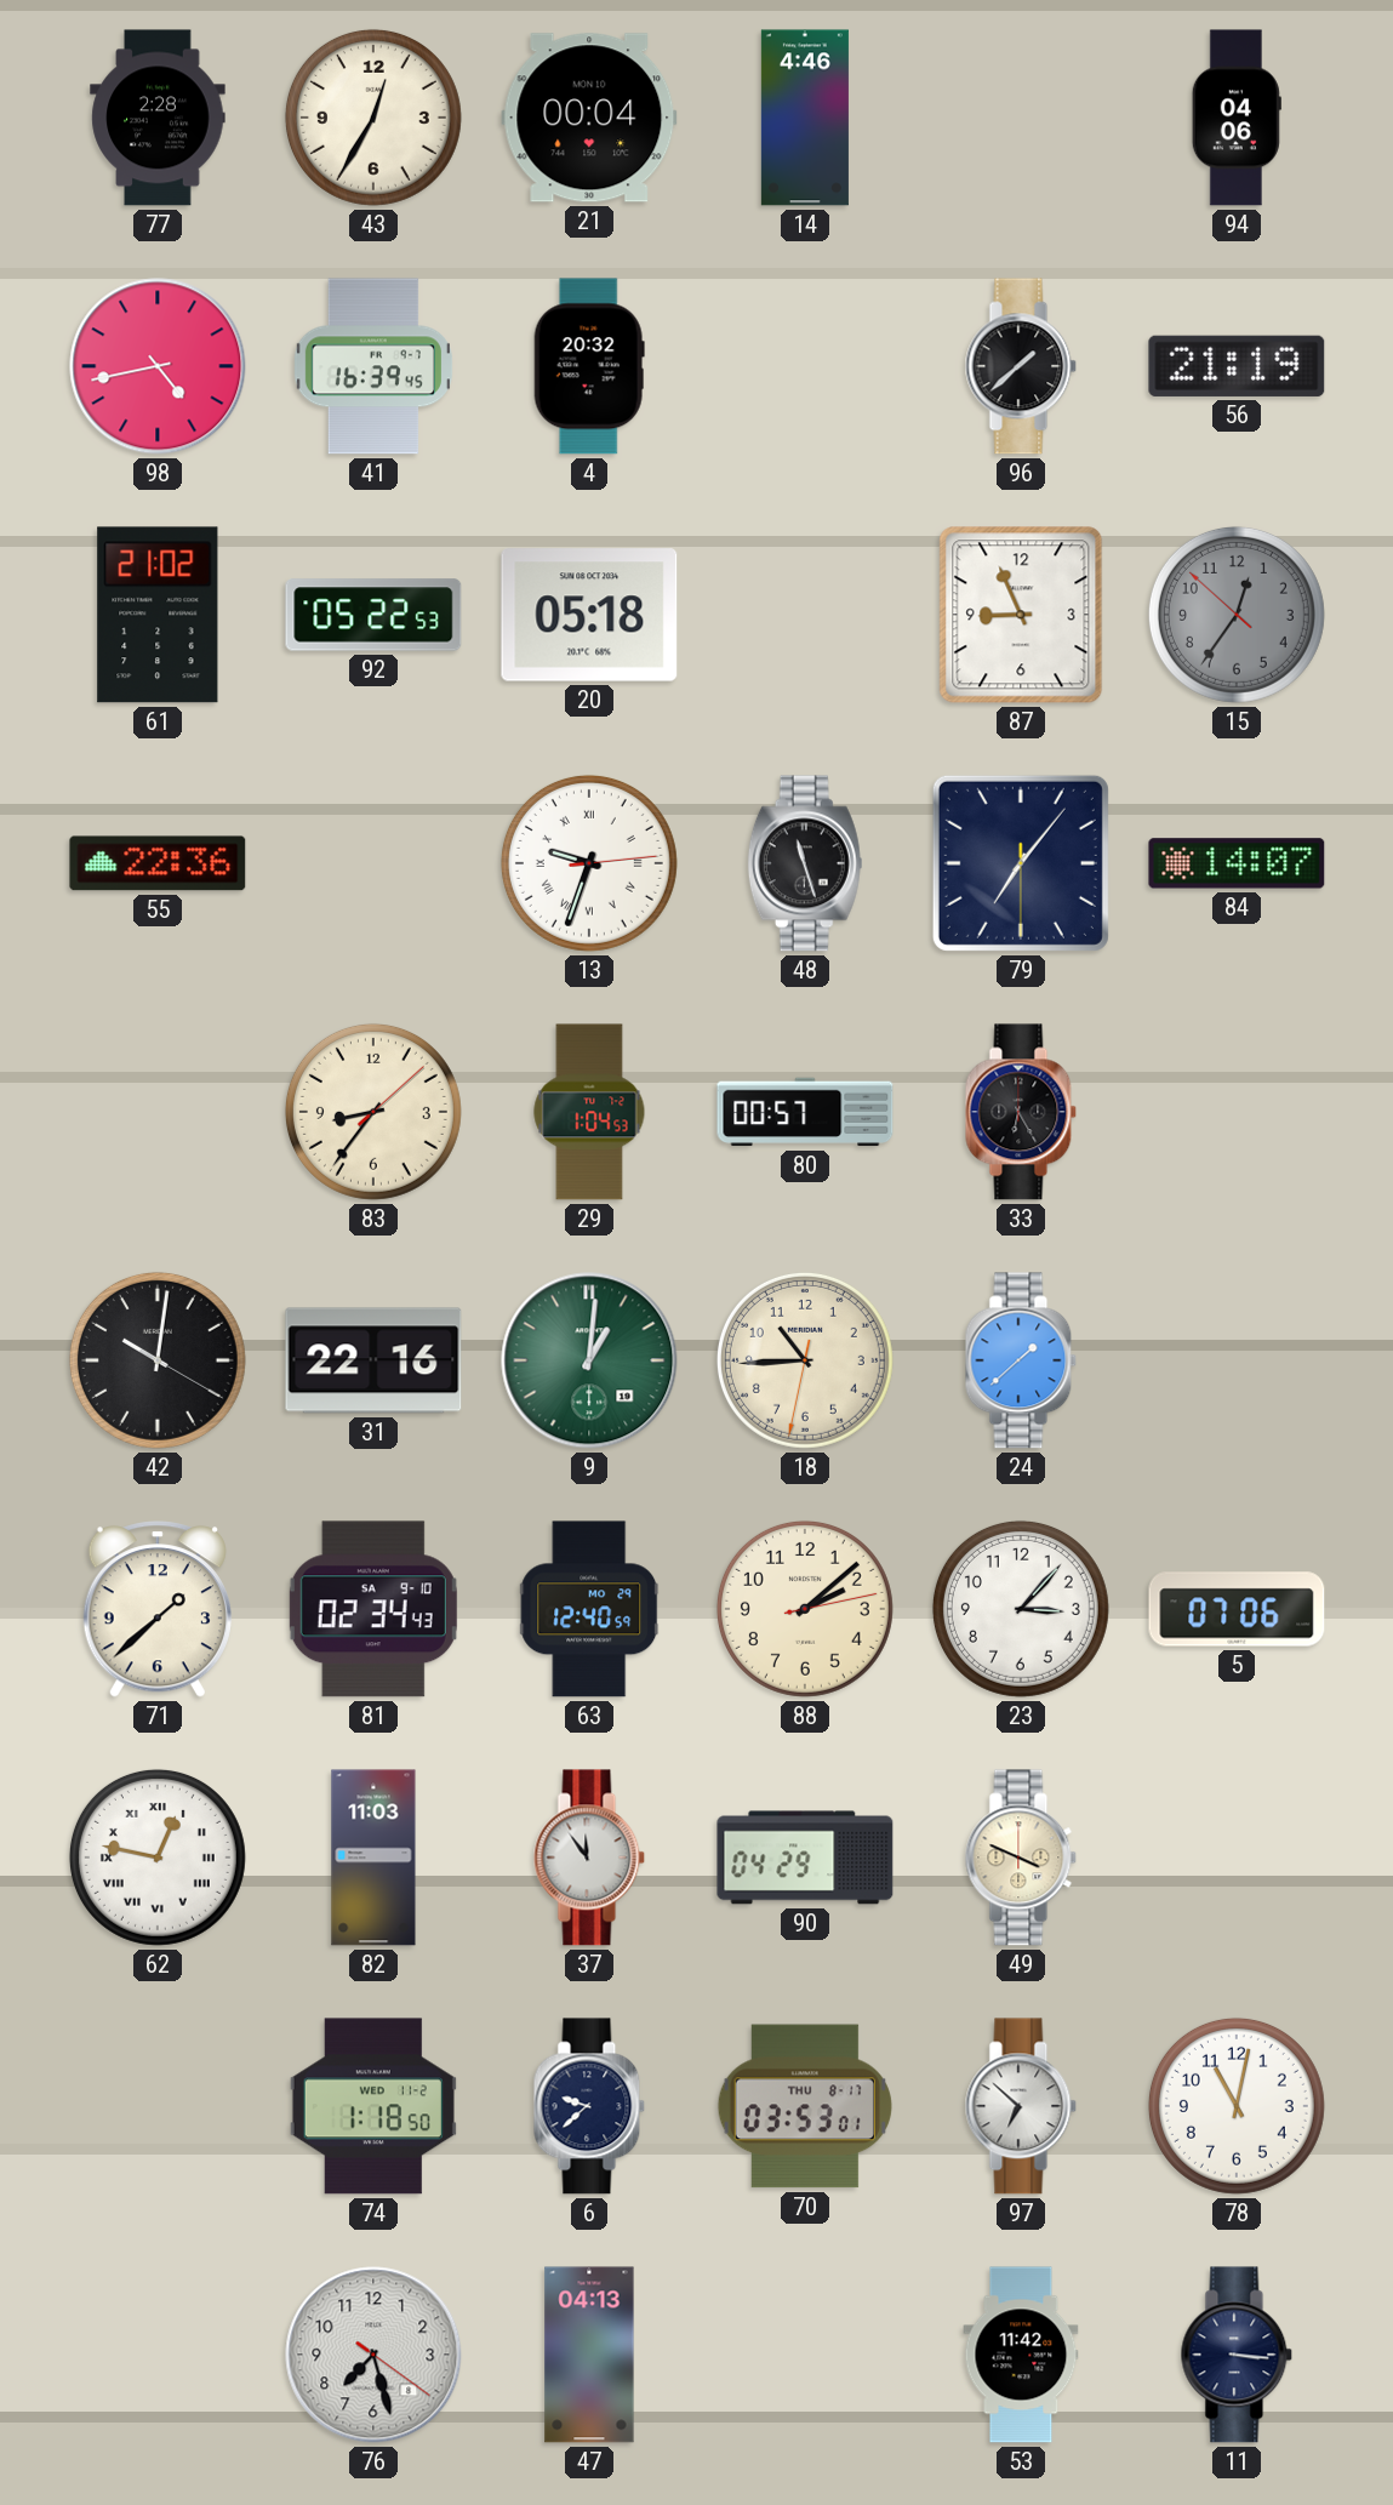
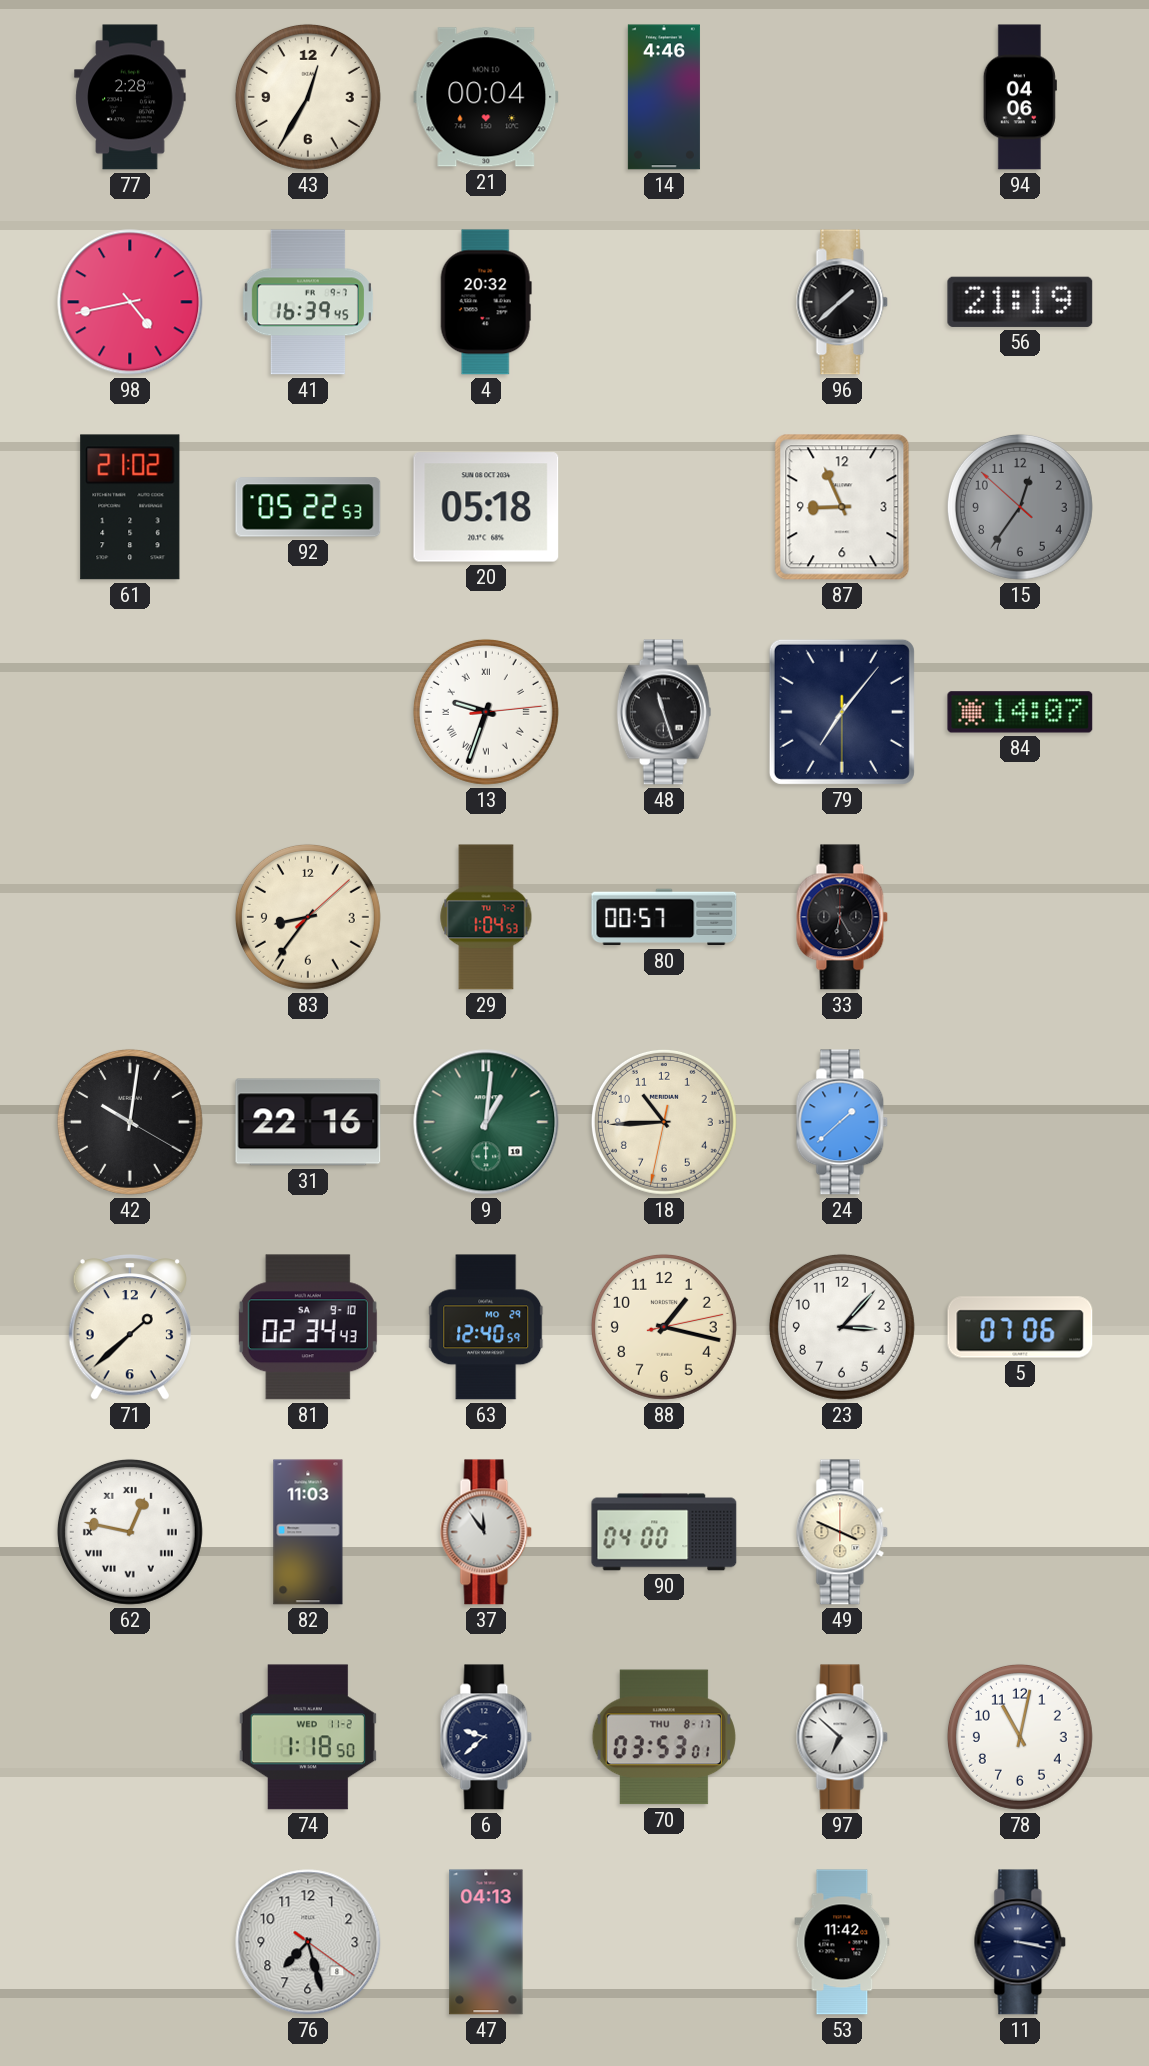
55: 22:36 -> none
88: 2:08 -> 1:17
90: 04:29 -> 04:00
11: 3:16 -> 3:17
